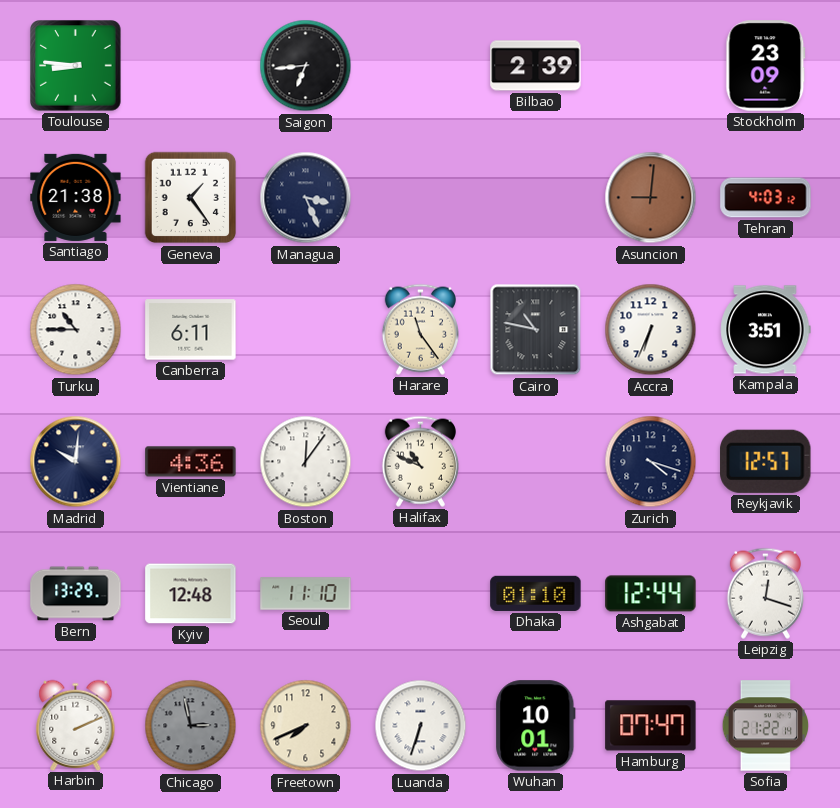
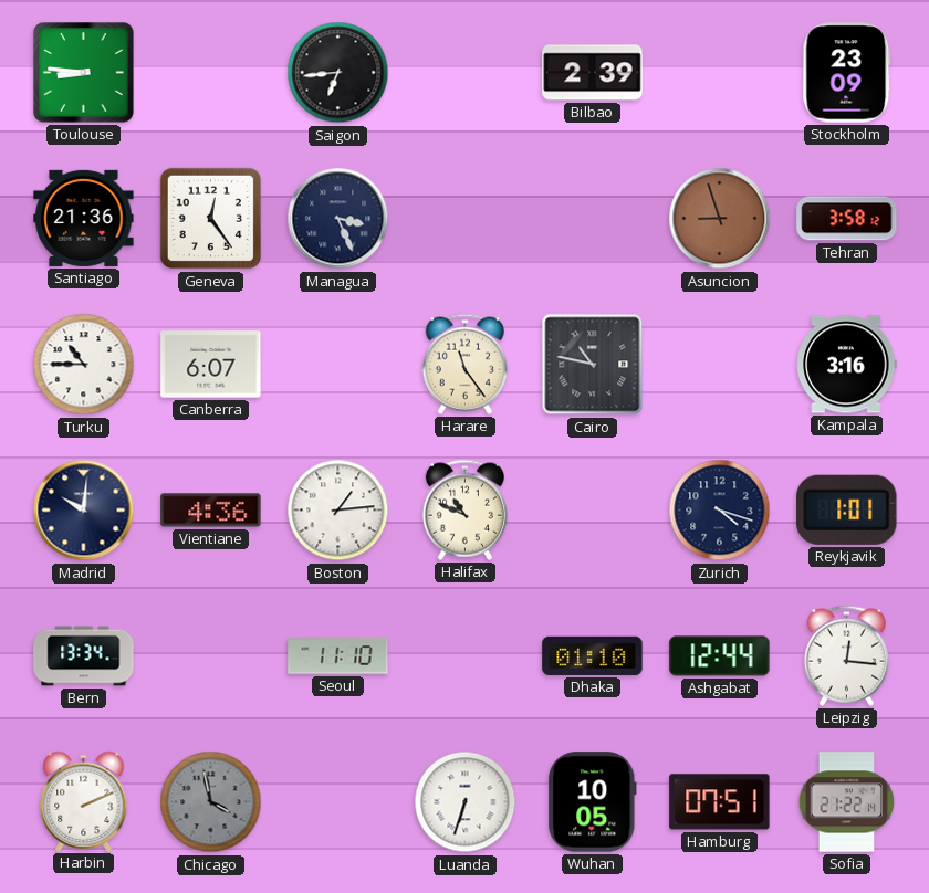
Santiago: 21:38 -> 21:36
Geneva: 1:24 -> 12:24
Asuncion: 9:01 -> 8:57
Tehran: 4:03 -> 3:58
Canberra: 6:11 -> 6:07
Accra: 6:34 -> none
Kampala: 3:51 -> 3:16
Boston: 12:06 -> 1:14
Reykjavik: 12:57 -> 1:01
Bern: 13:29 -> 13:34
Kyiv: 12:48 -> none
Leipzig: 12:18 -> 12:16
Chicago: 2:58 -> 3:58
Freetown: 7:41 -> none
Wuhan: 10:01 -> 10:05
Hamburg: 07:47 -> 07:51
